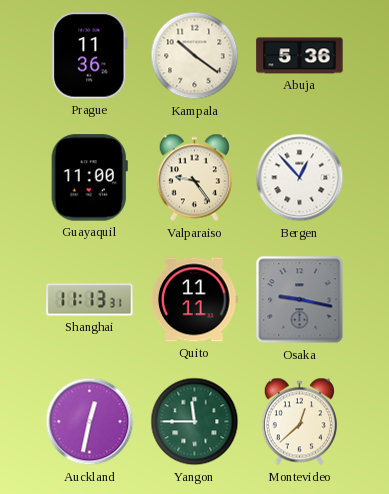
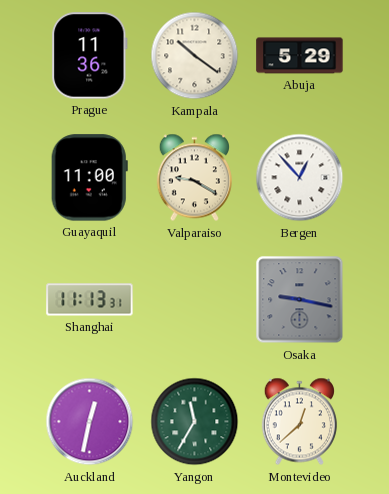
Abuja: 5:36 -> 5:29
Valparaiso: 9:24 -> 9:20
Quito: 11:11 -> none
Yangon: 11:45 -> 11:35
